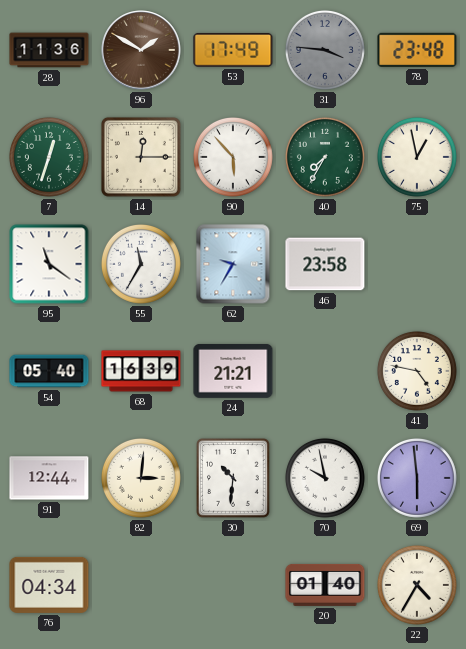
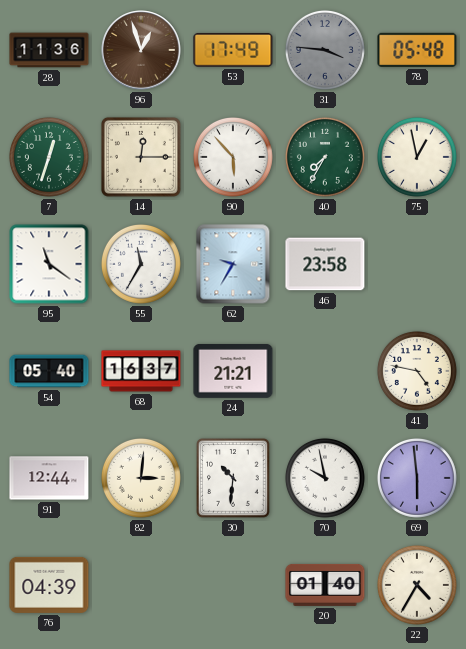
96: 1:50 -> 12:57
78: 23:48 -> 05:48
68: 16:39 -> 16:37
76: 04:34 -> 04:39
